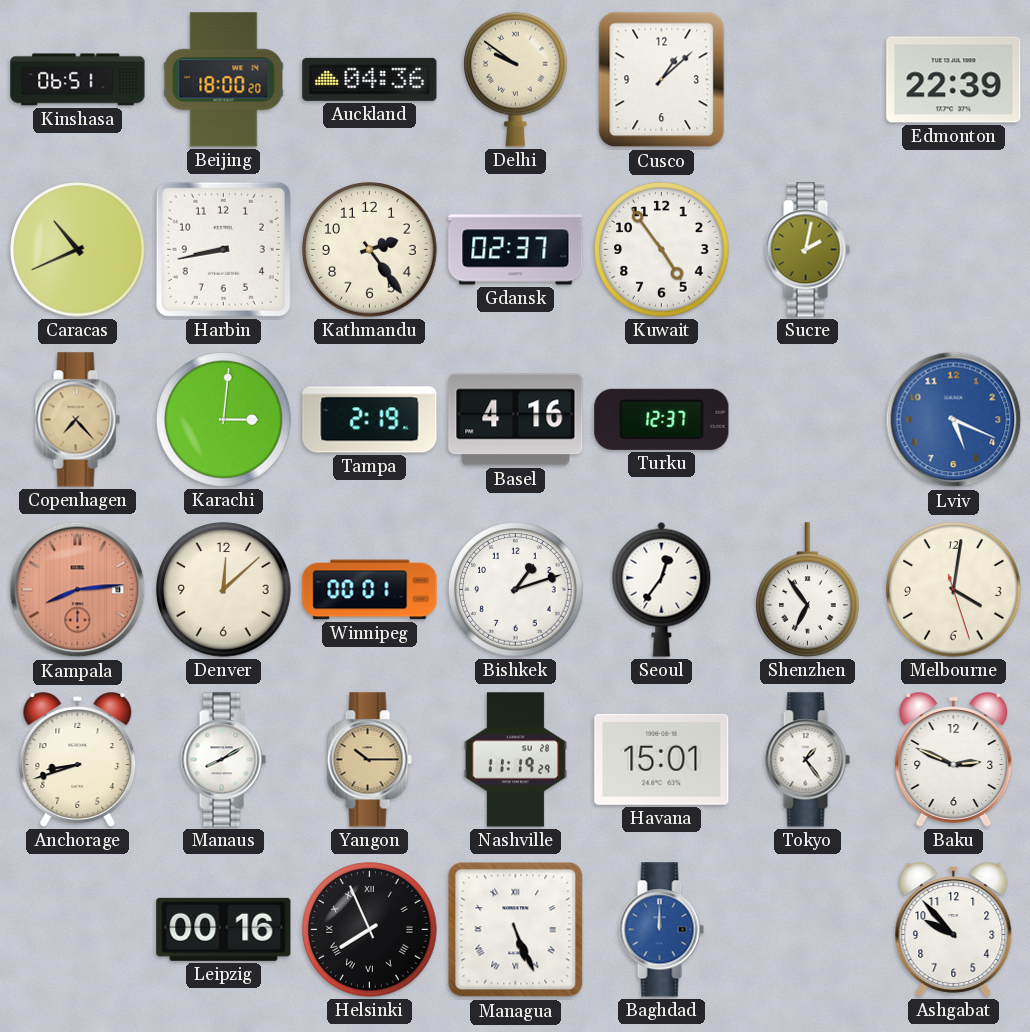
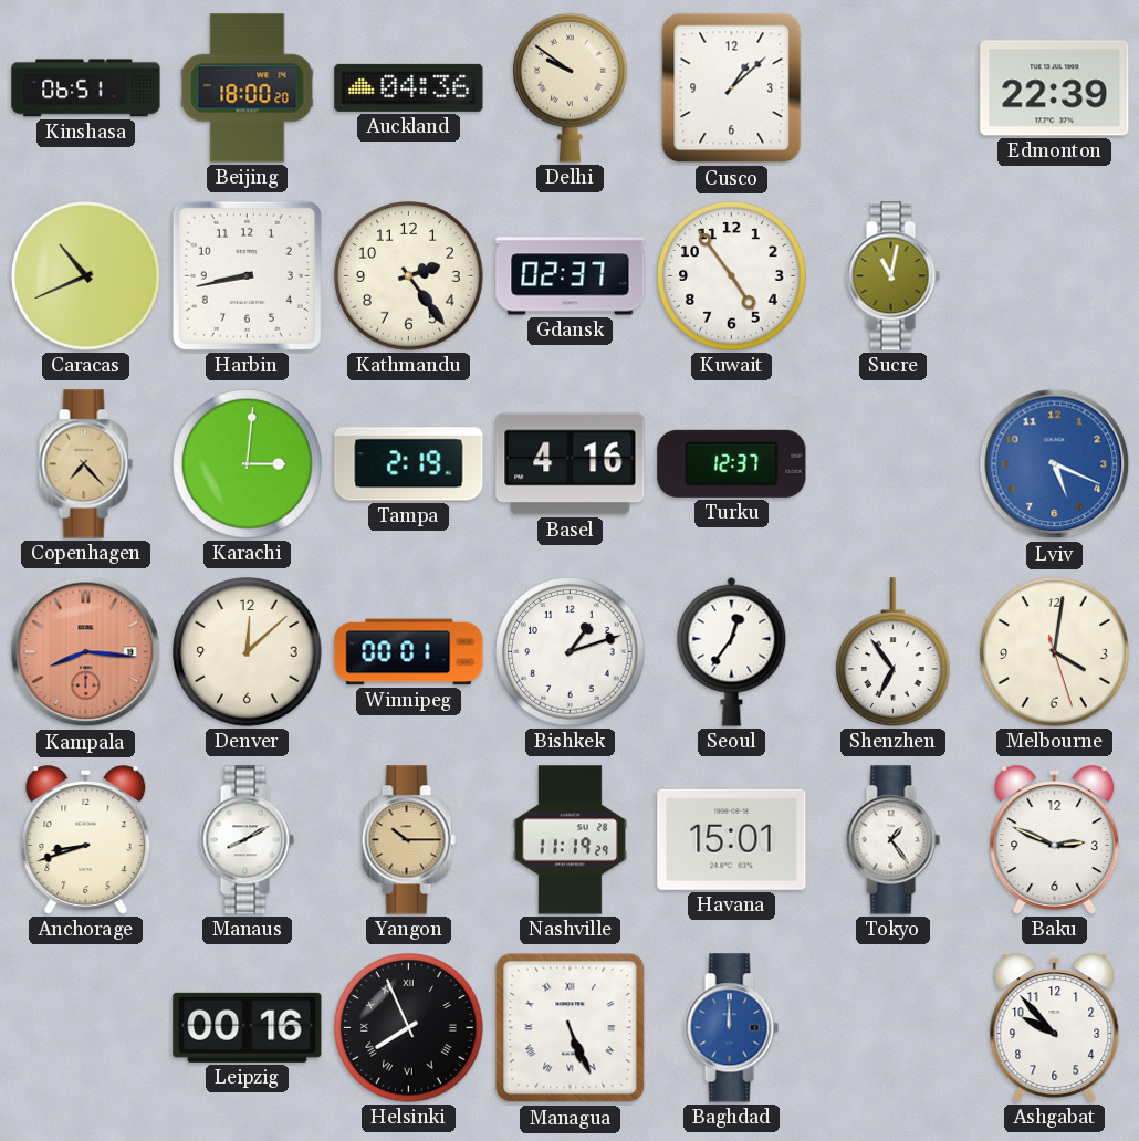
Sucre: 2:02 -> 11:02
Kampala: 8:14 -> 8:16
